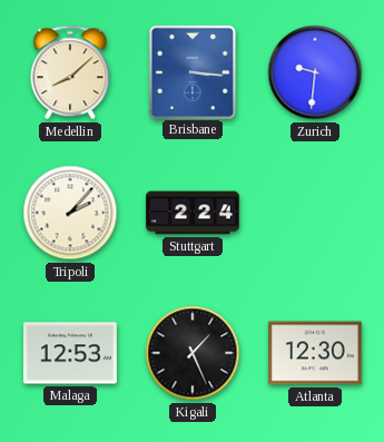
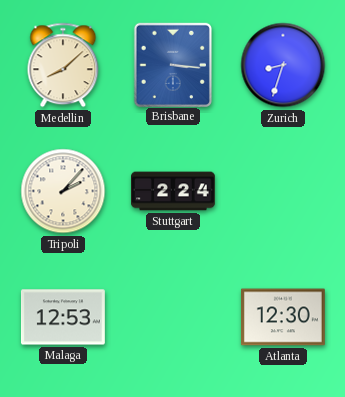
Zurich: 9:31 -> 8:33
Kigali: 1:26 -> none
